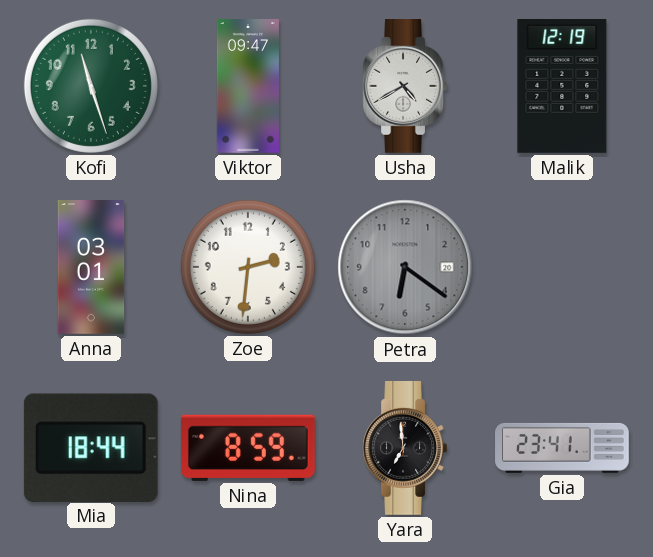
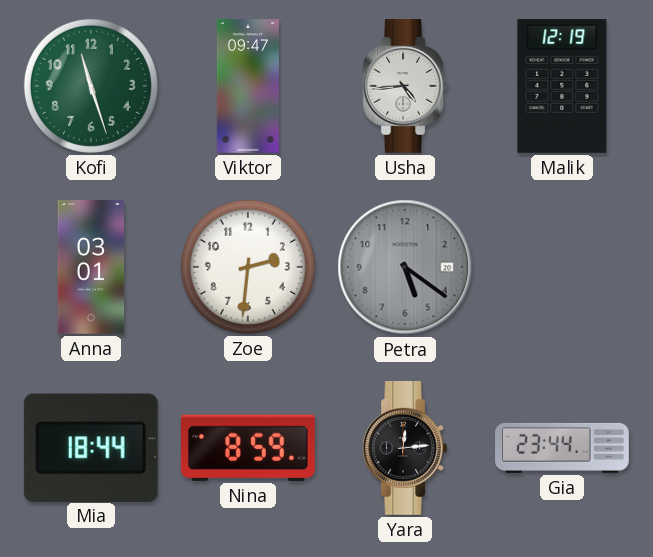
Usha: 4:40 -> 4:44
Petra: 6:21 -> 5:21
Yara: 6:59 -> 12:14
Gia: 23:41 -> 23:44
